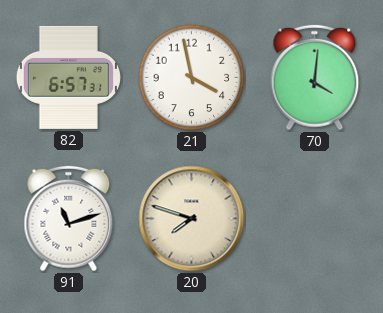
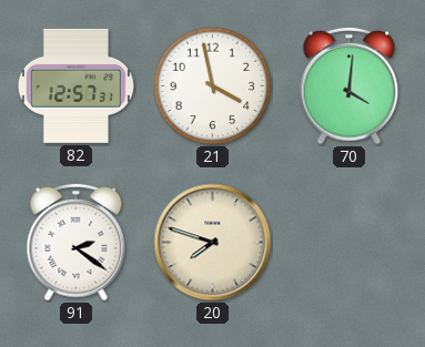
82: 6:57 -> 12:57
91: 11:12 -> 2:21
